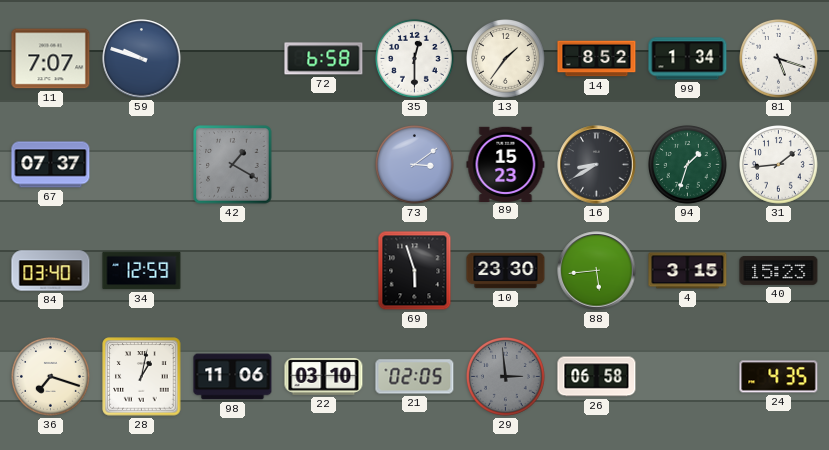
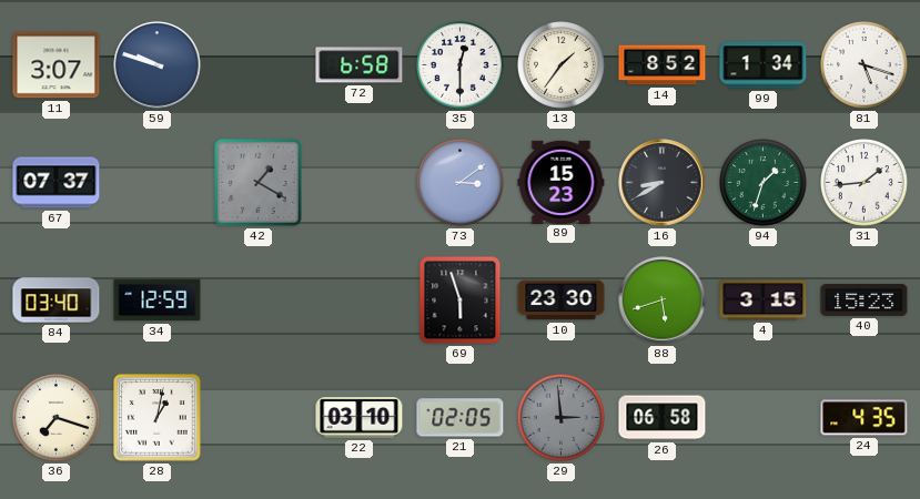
11: 7:07 -> 3:07
88: 5:44 -> 5:42
98: 11:06 -> none
